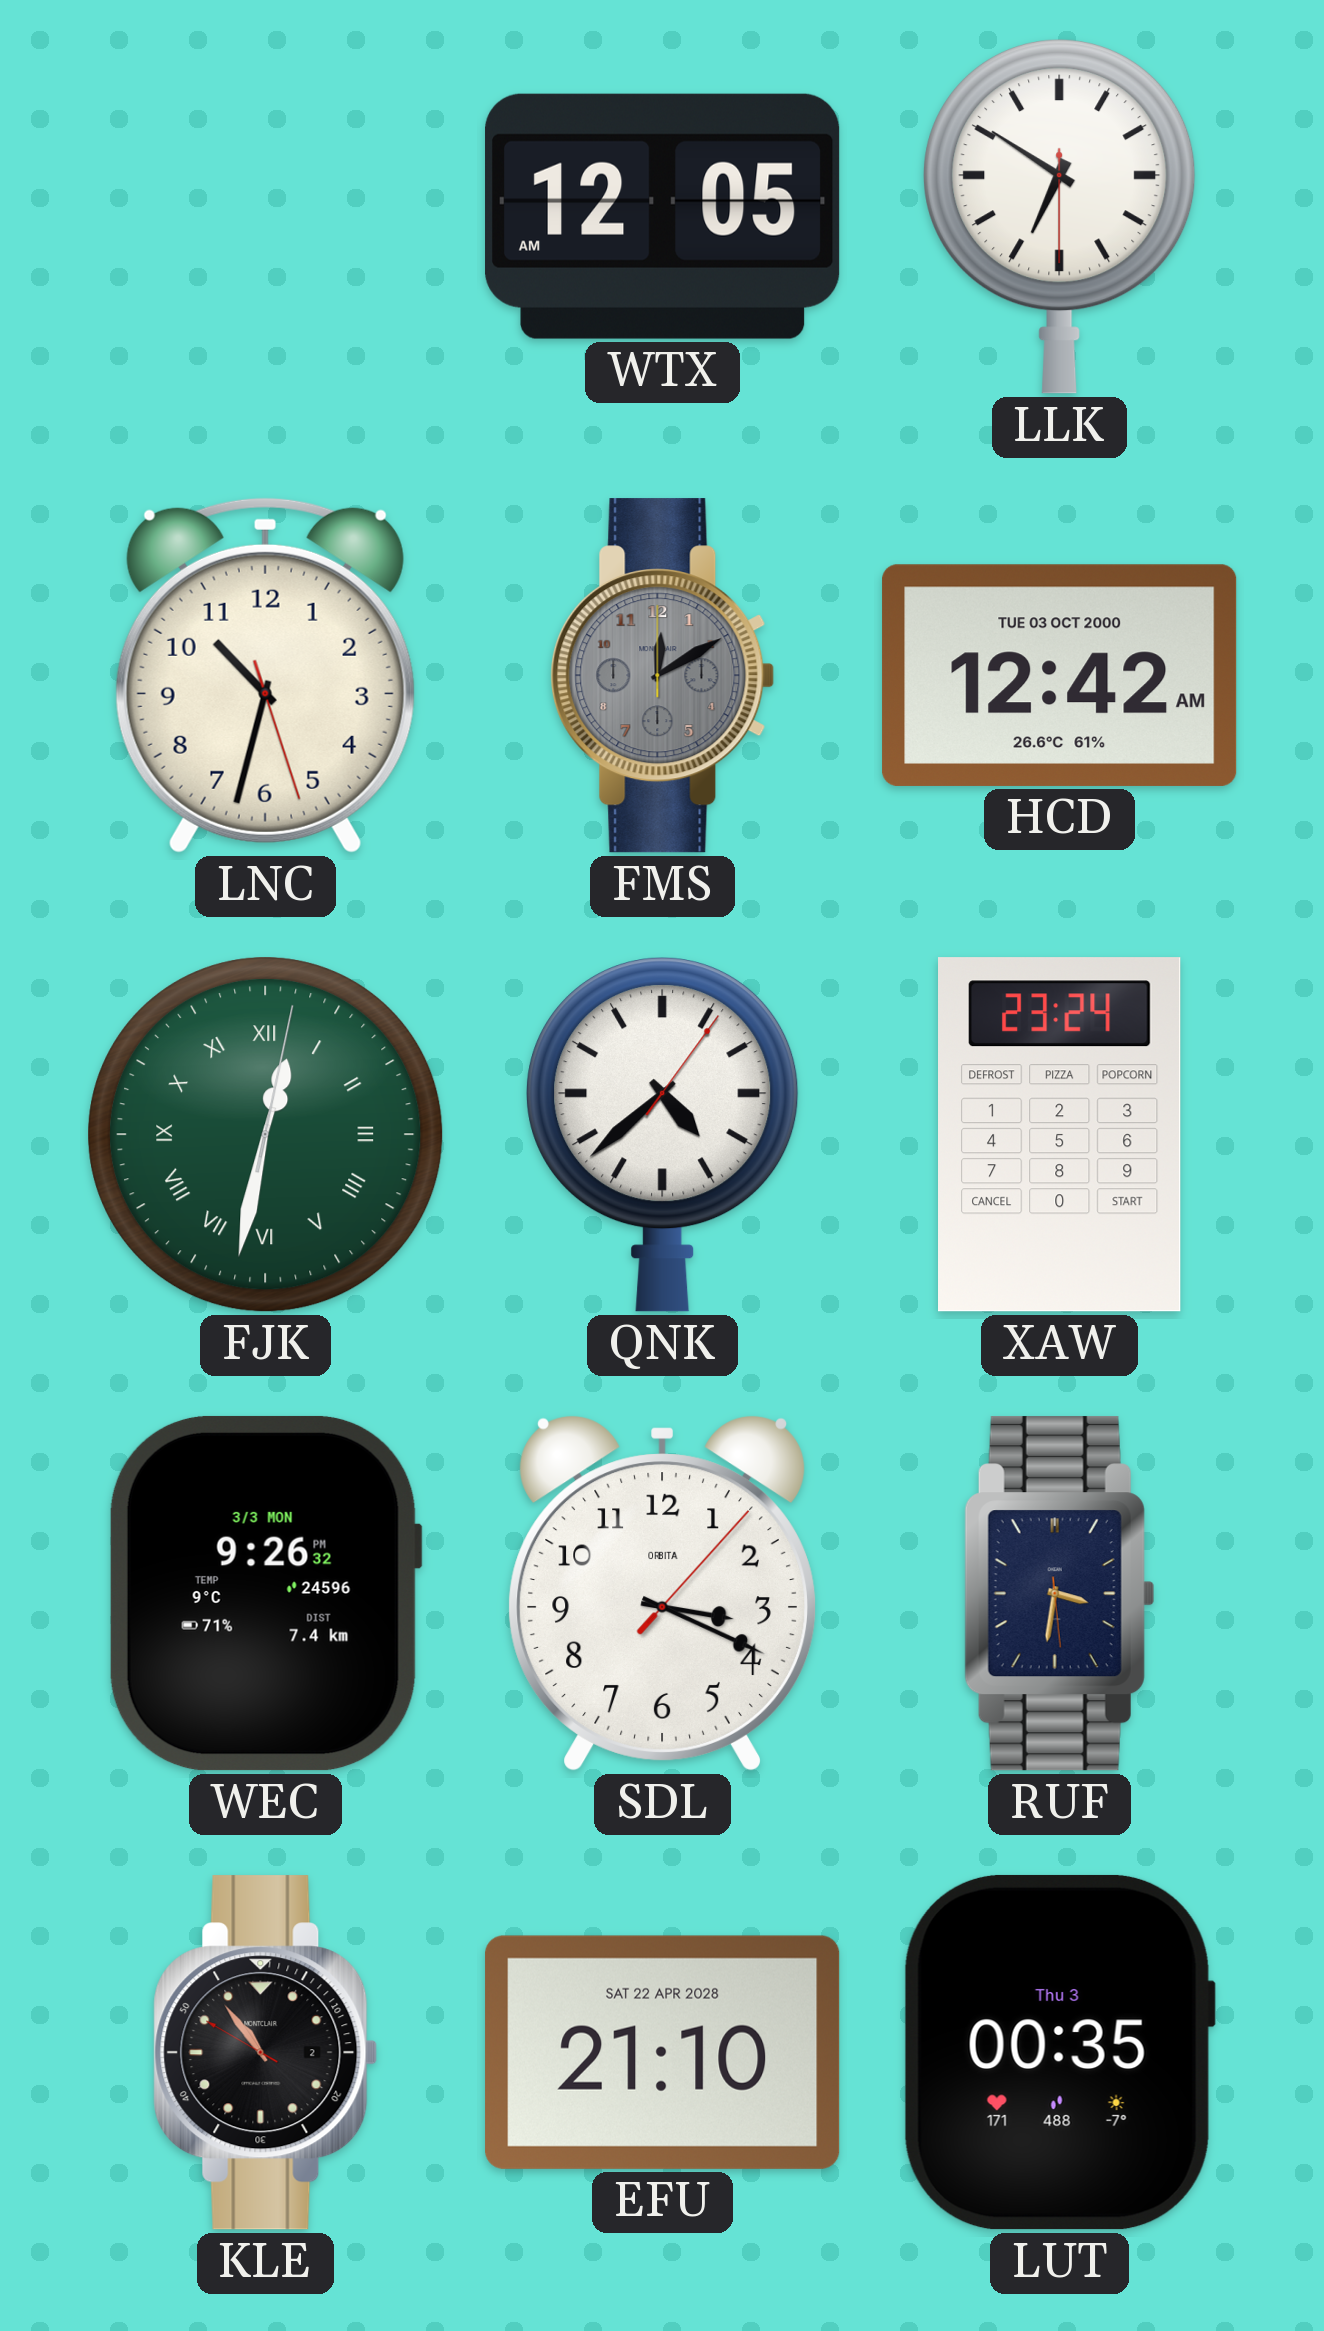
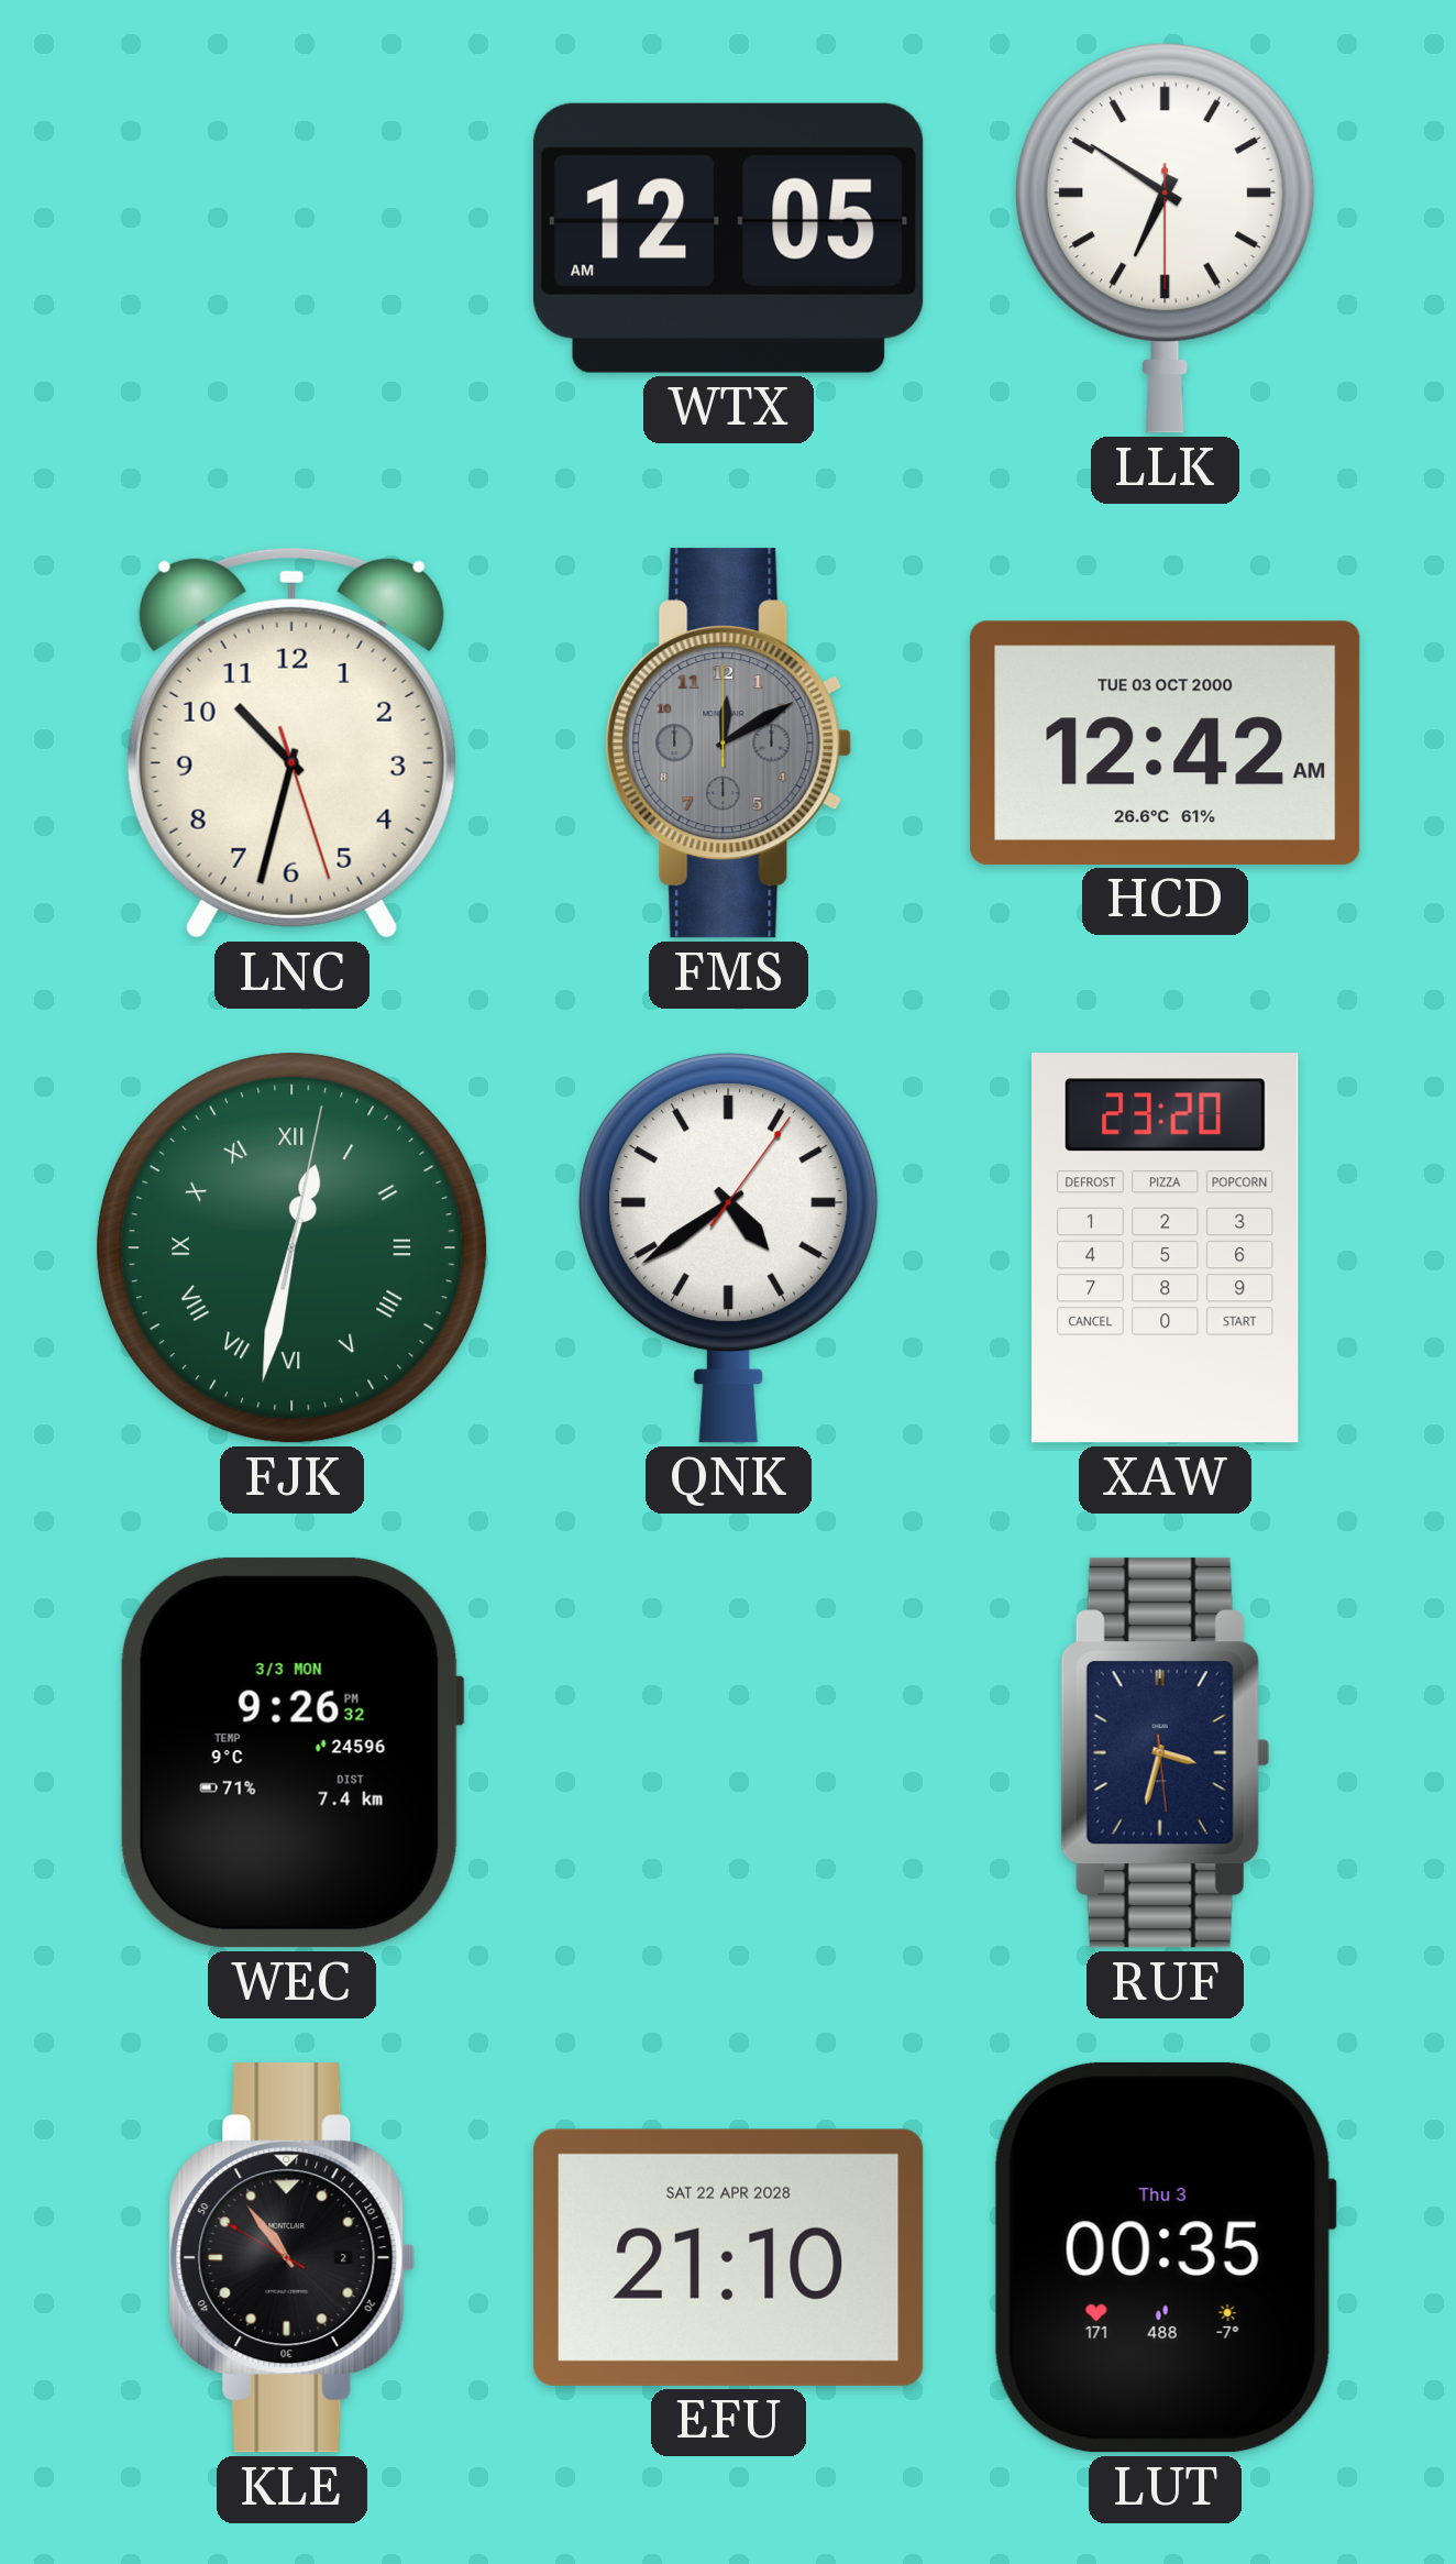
QNK: 4:38 -> 4:39
XAW: 23:24 -> 23:20
SDL: 3:19 -> none
RUF: 3:31 -> 3:32
